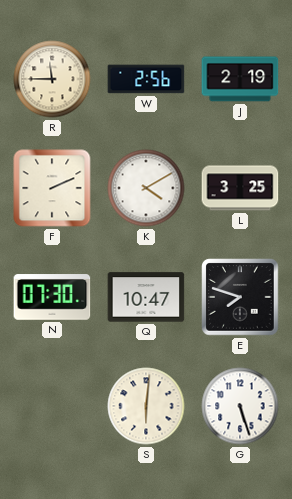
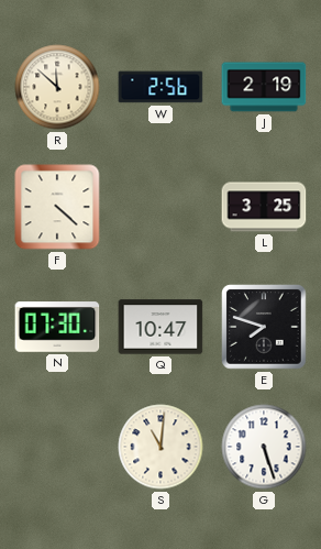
R: 11:45 -> 11:52
F: 2:11 -> 4:22
K: 4:10 -> none
S: 6:01 -> 11:01
